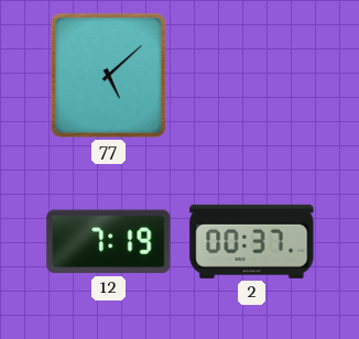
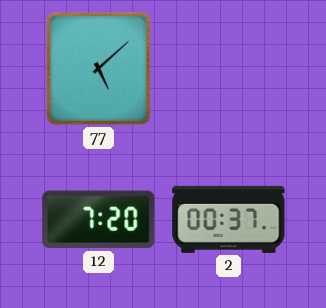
12: 7:19 -> 7:20
